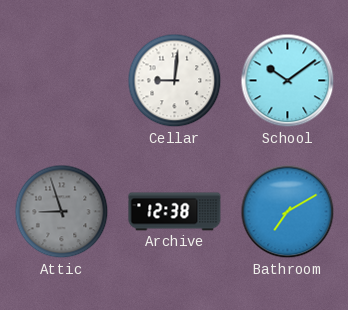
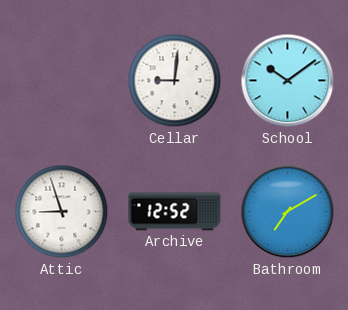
Attic dial: grey -> white
Archive: 12:38 -> 12:52
